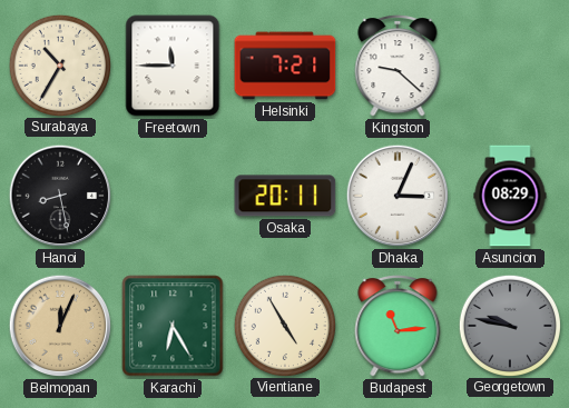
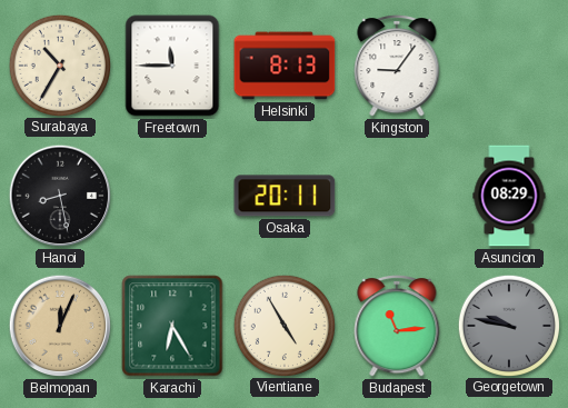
Helsinki: 7:21 -> 8:13
Kingston: 9:22 -> 9:06
Dhaka: 3:04 -> none
